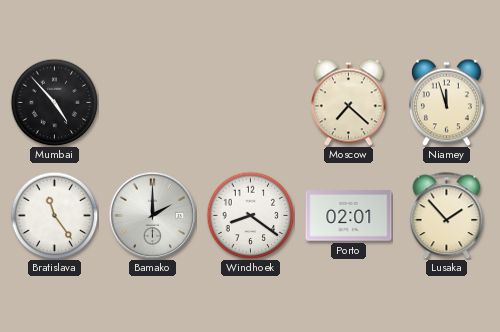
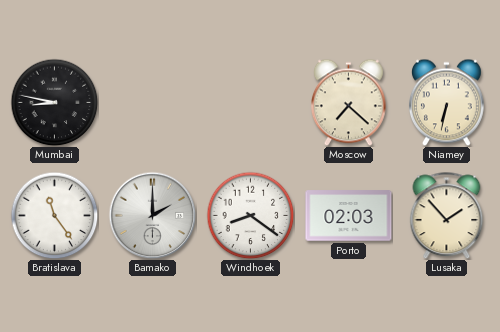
Mumbai: 4:53 -> 8:47
Niamey: 11:57 -> 6:32
Porto: 02:01 -> 02:03
